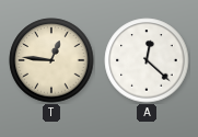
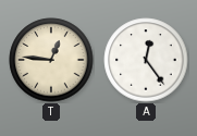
A: 12:22 -> 12:24
